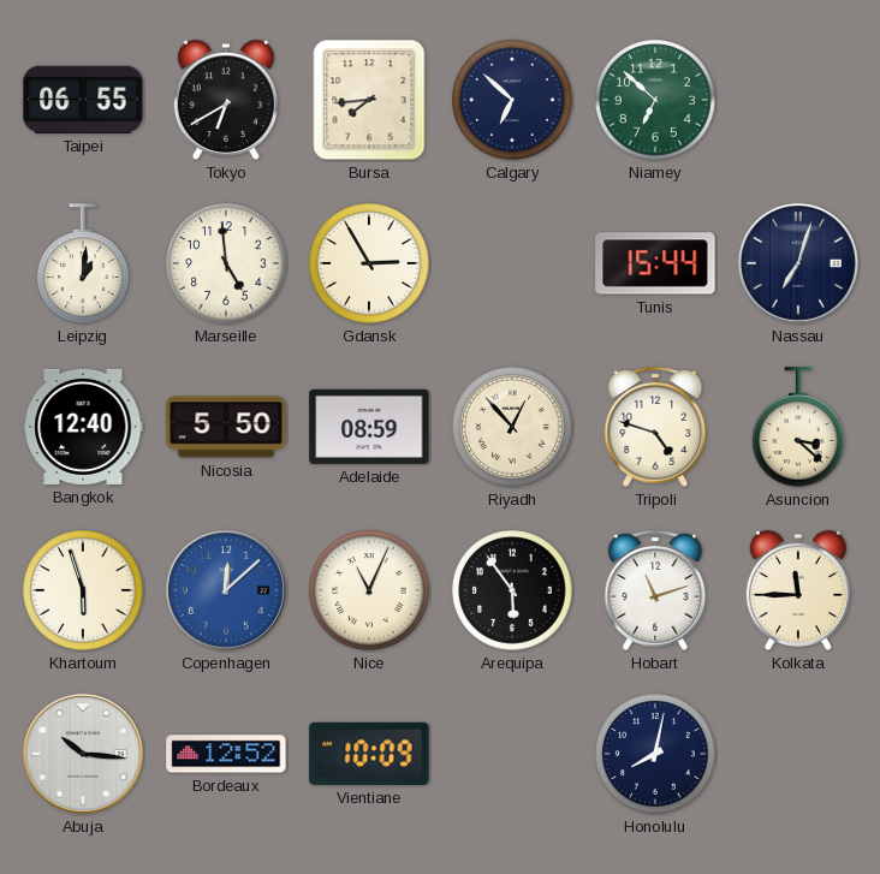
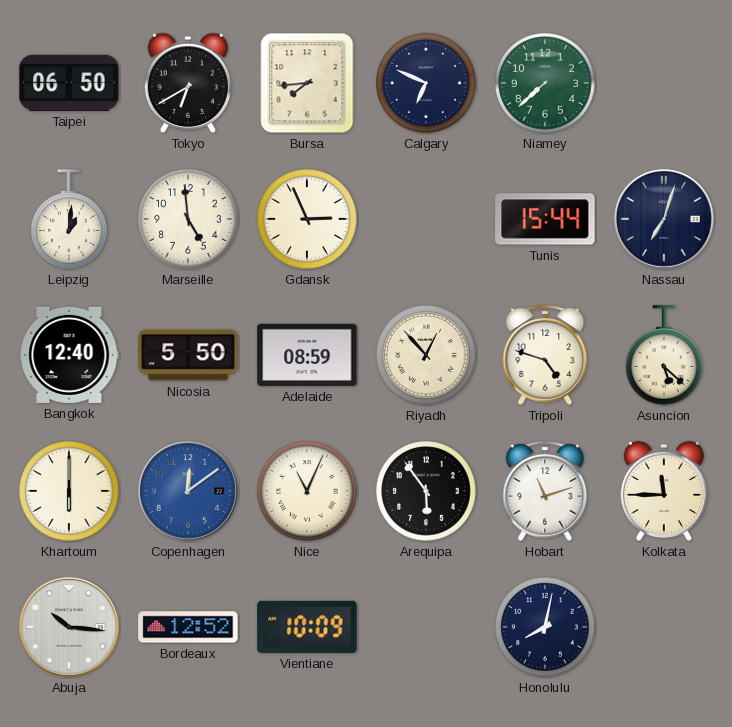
Taipei: 06:55 -> 06:50
Calgary: 6:52 -> 6:49
Niamey: 6:52 -> 7:38
Gdansk: 2:55 -> 2:56
Asuncion: 3:22 -> 5:22
Khartoum: 5:57 -> 6:00
Copenhagen: 12:08 -> 12:09
